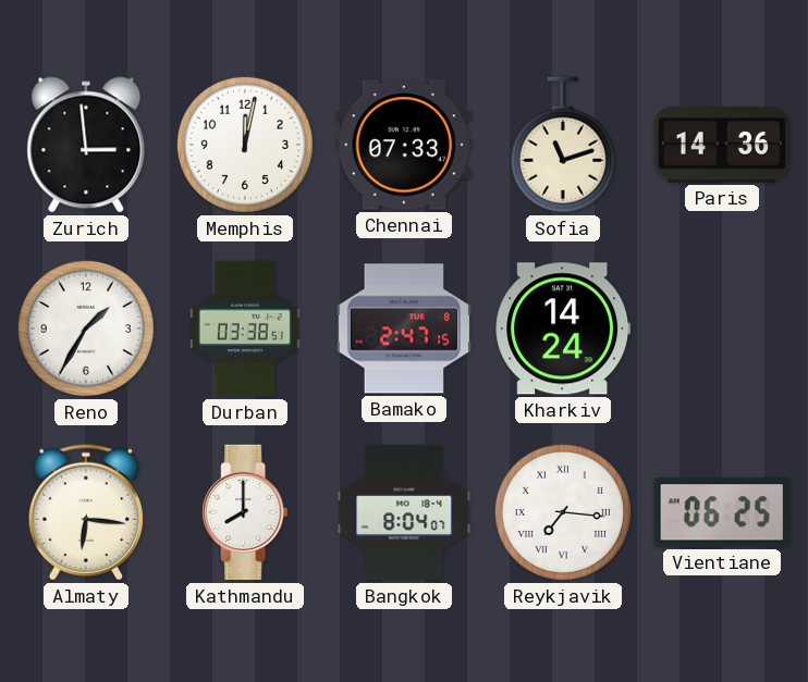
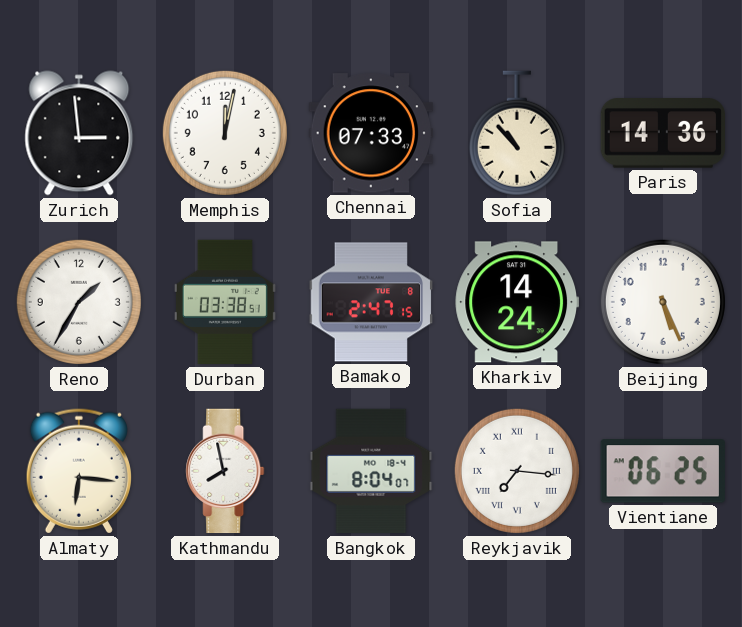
Sofia: 11:12 -> 10:53
Beijing: none -> 5:26
Kathmandu: 8:00 -> 7:58
